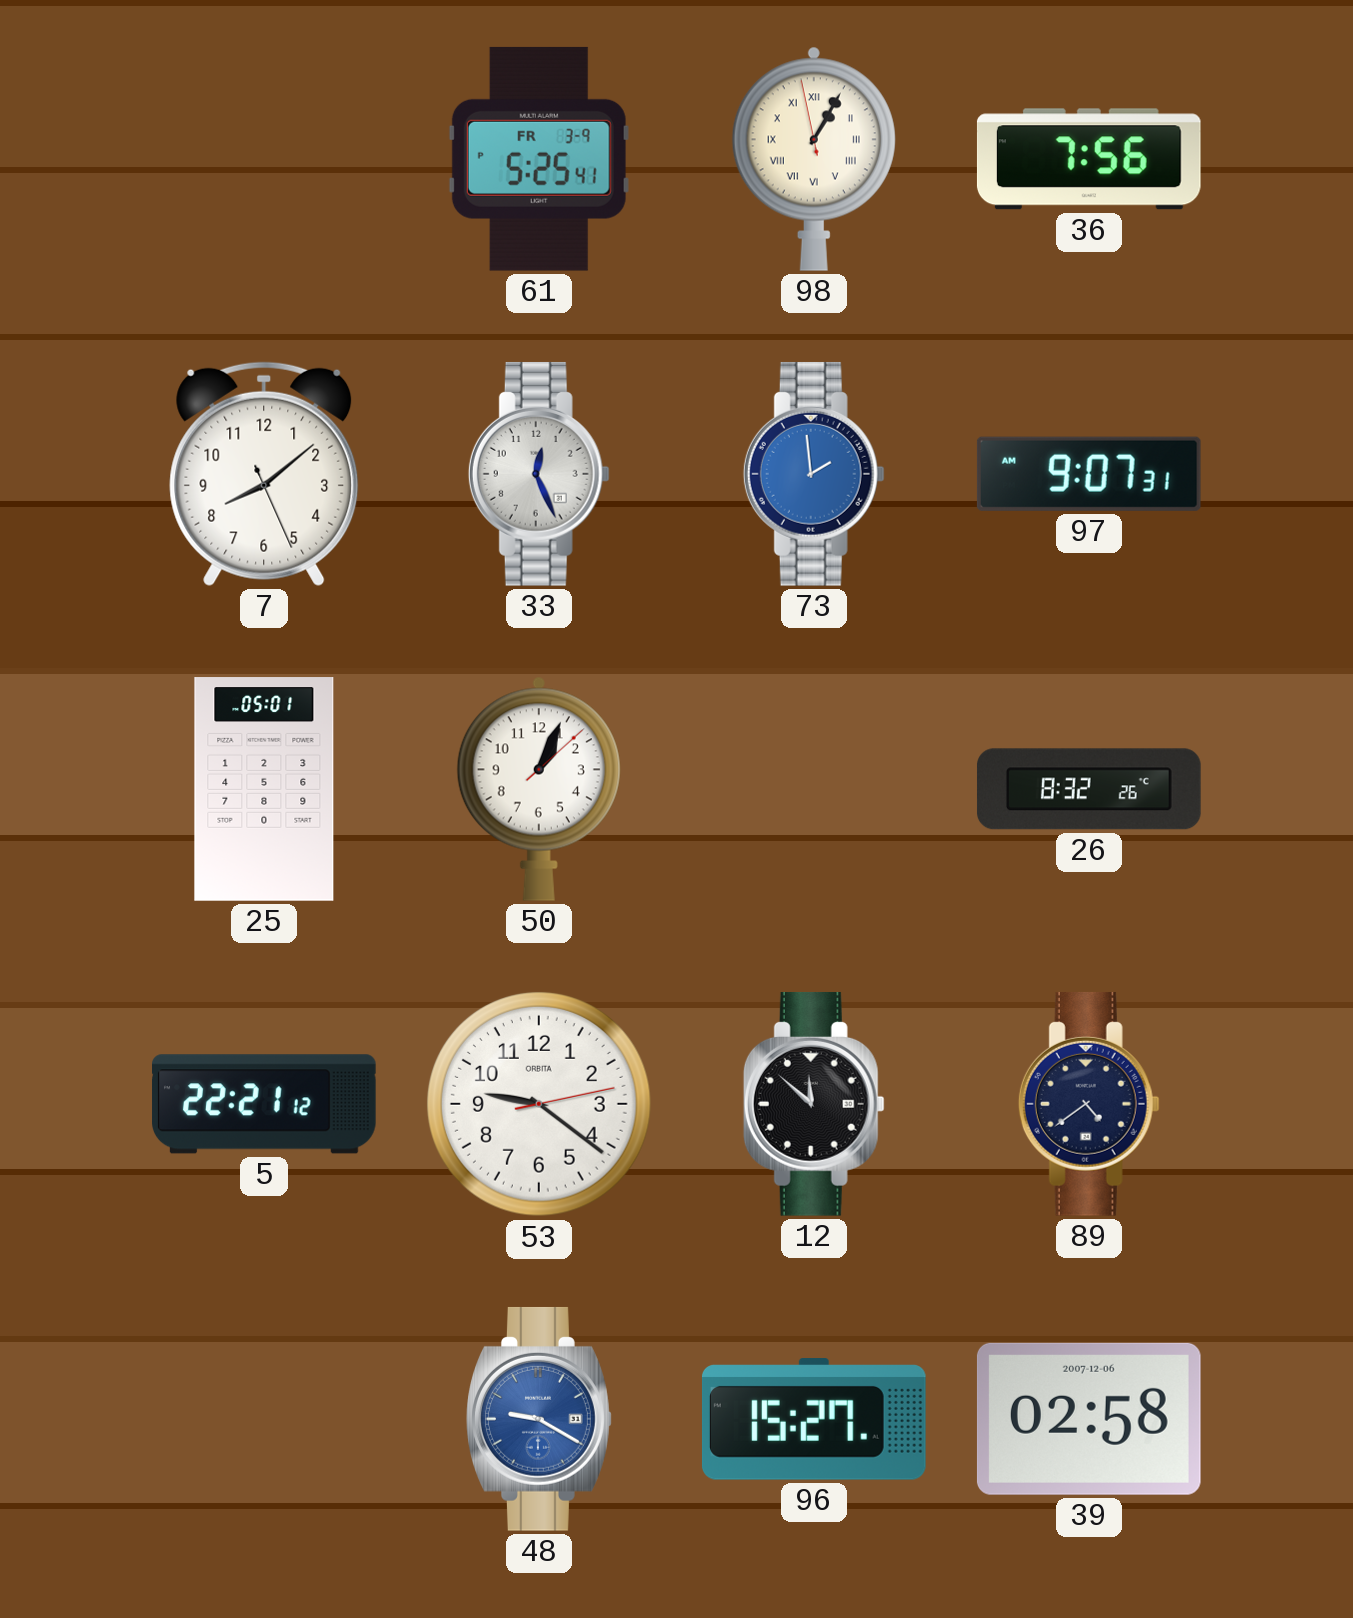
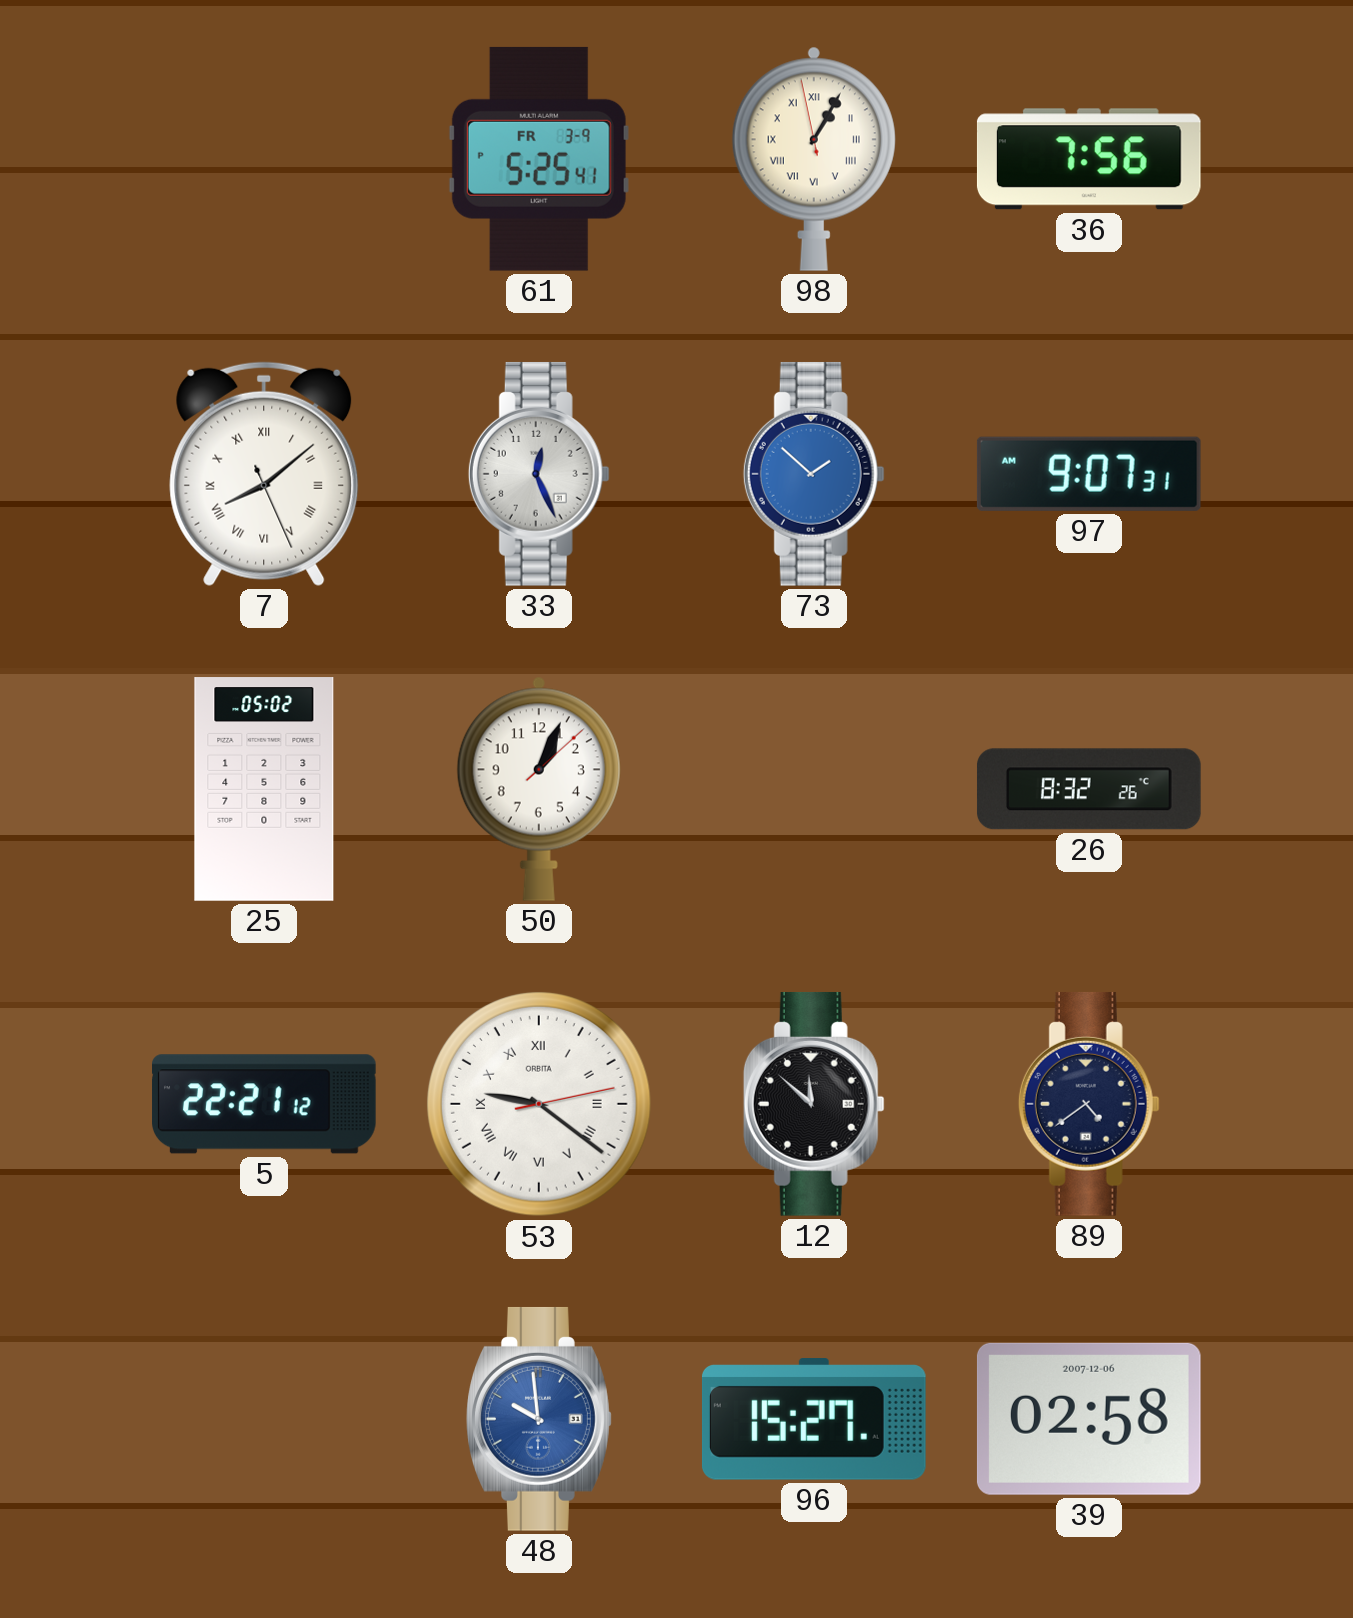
7 numerals: Arabic -> Roman
73: 1:59 -> 1:52
25: 05:01 -> 05:02
53 numerals: Arabic -> Roman
48: 9:20 -> 9:59
